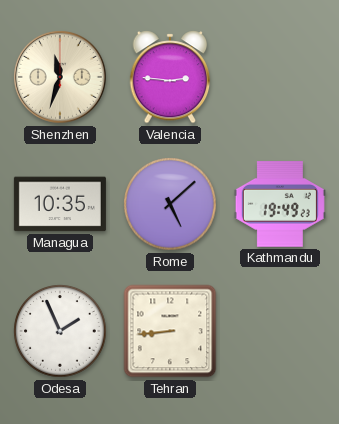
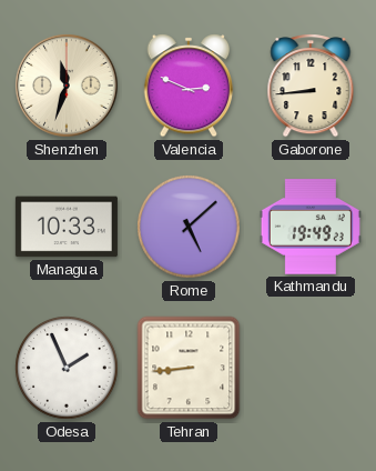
Valencia: 2:46 -> 2:49
Gaborone: none -> 8:44
Managua: 10:35 -> 10:33
